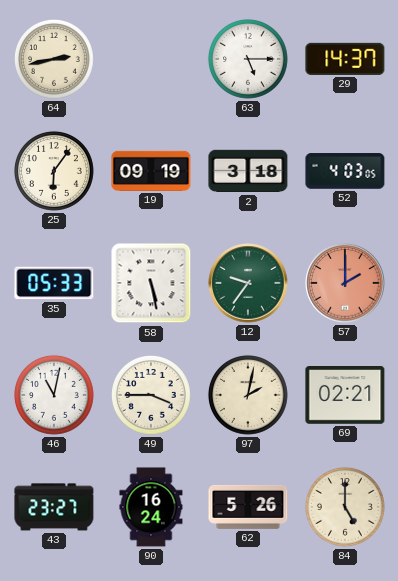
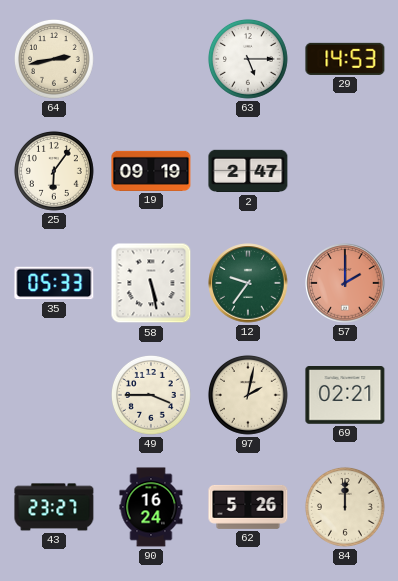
29: 14:37 -> 14:53
2: 3:18 -> 2:47
52: 4:03 -> none
46: 11:02 -> none
84: 5:00 -> 12:00
